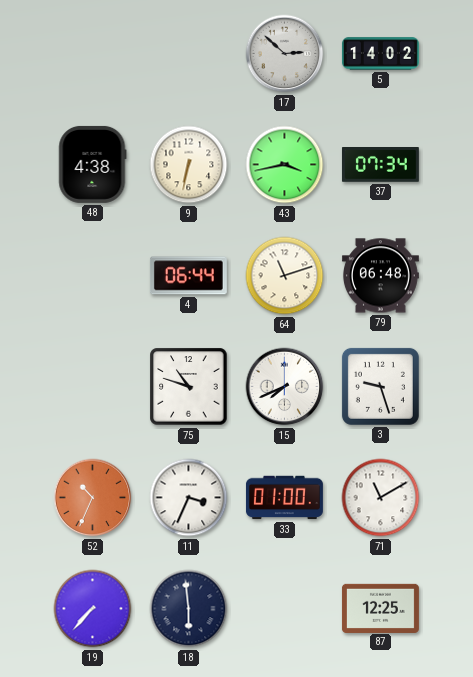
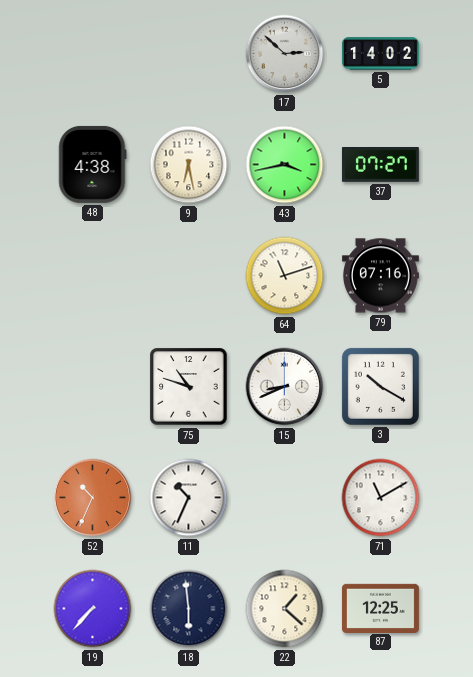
9: 6:32 -> 6:28
37: 07:34 -> 07:27
4: 06:44 -> none
79: 06:48 -> 07:16
15: 7:41 -> 8:41
3: 9:27 -> 10:20
11: 3:34 -> 10:34
33: 01:00 -> none
22: none -> 1:22
